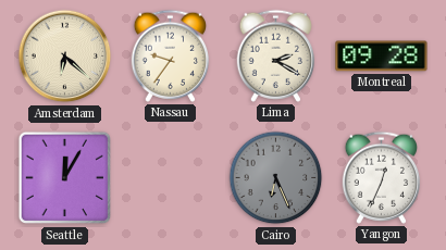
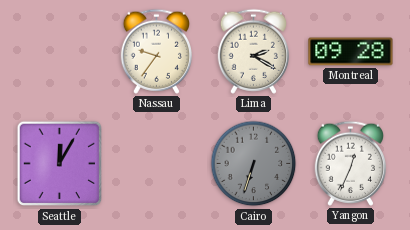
Amsterdam: 6:22 -> none
Cairo: 6:26 -> 6:33
